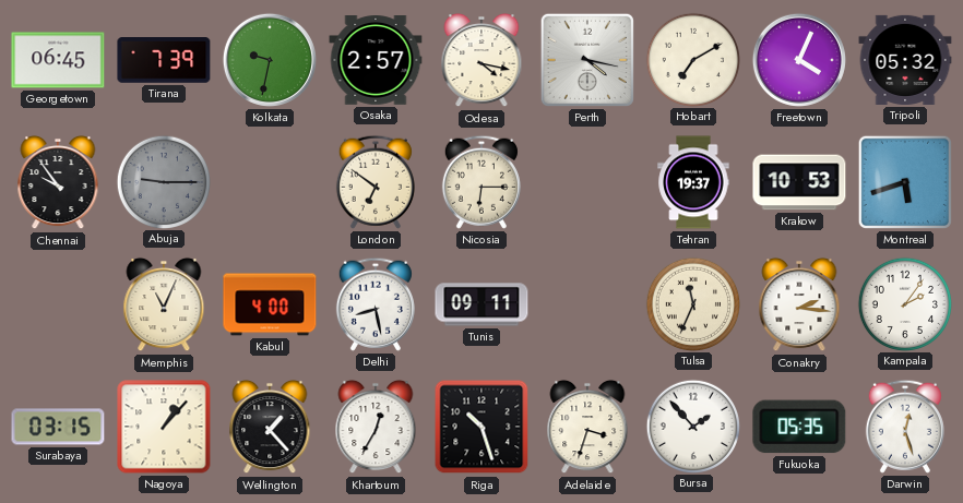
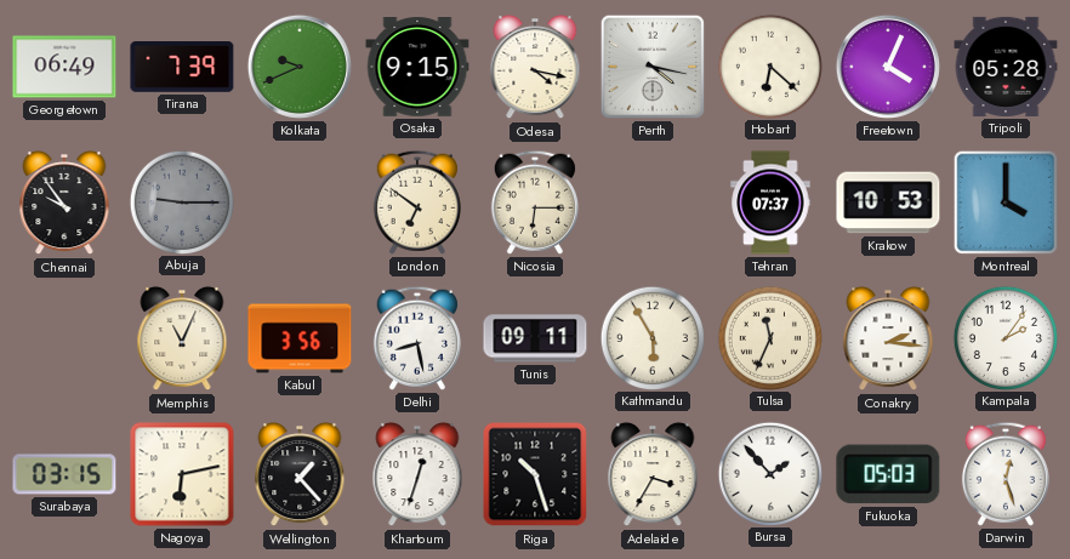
Georgetown: 06:45 -> 06:49
Kolkata: 9:32 -> 9:41
Osaka: 2:57 -> 9:15
Hobart: 7:10 -> 6:22
Tripoli: 05:32 -> 05:28
Tehran: 19:37 -> 07:37
Montreal: 5:42 -> 4:00
Kabul: 4:00 -> 3:56
Kathmandu: none -> 5:55
Nagoya: 1:07 -> 6:13
Khartoum: 12:35 -> 12:33
Adelaide: 3:33 -> 3:35
Fukuoka: 05:35 -> 05:03
